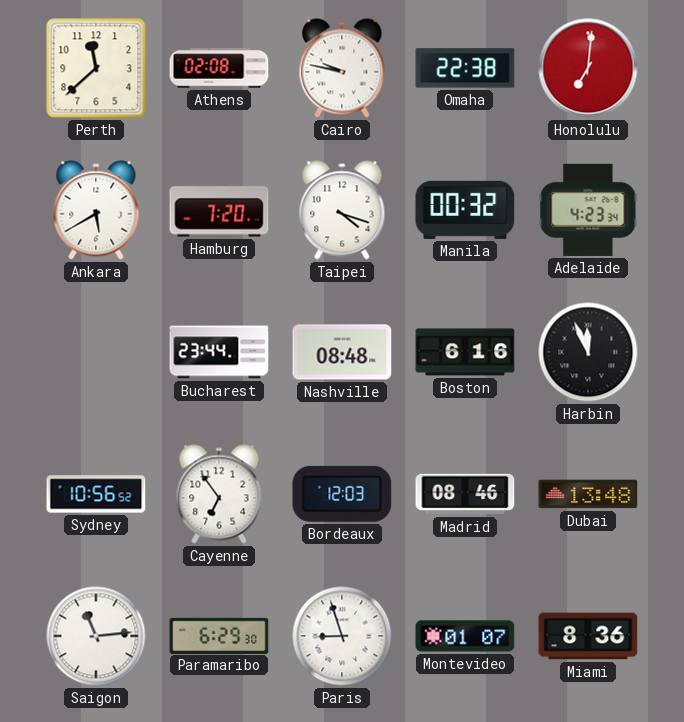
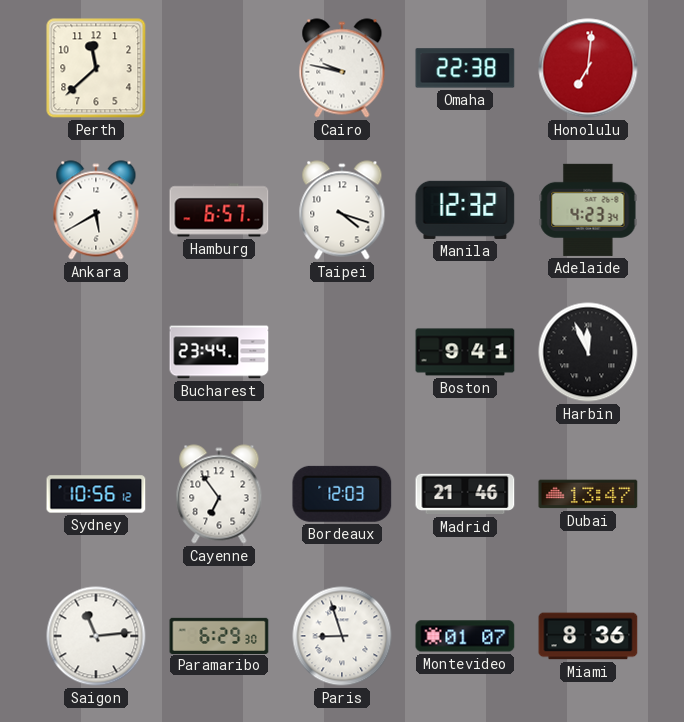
Athens: 02:08 -> none
Hamburg: 7:20 -> 6:57
Manila: 00:32 -> 12:32
Nashville: 08:48 -> none
Boston: 6:16 -> 9:41
Sydney: 10:56:52 -> 10:56:12
Madrid: 08:46 -> 21:46
Dubai: 13:48 -> 13:47
